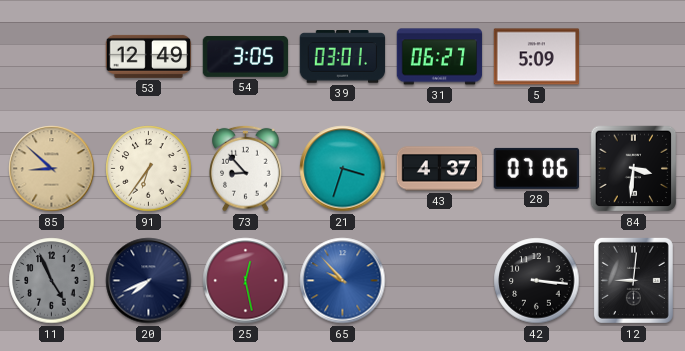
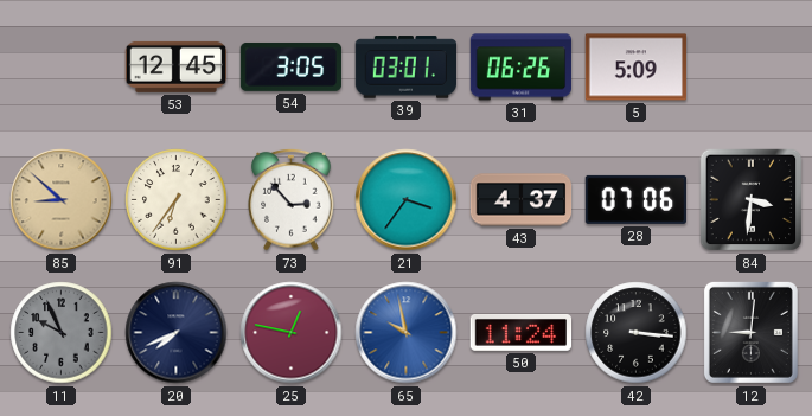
53: 12:49 -> 12:45
31: 06:27 -> 06:26
73: 8:53 -> 2:53
21: 3:33 -> 3:36
11: 4:56 -> 9:56
25: 12:28 -> 12:47
65: 9:53 -> 9:58
50: none -> 11:24
